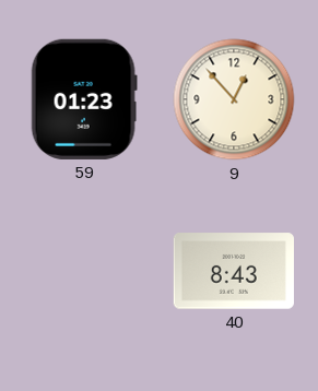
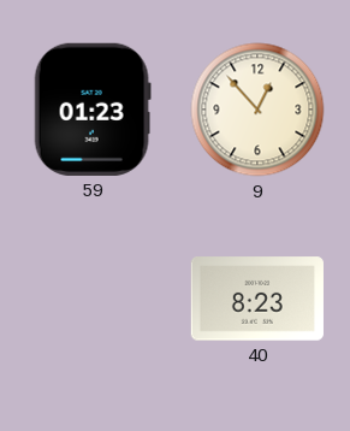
40: 8:43 -> 8:23
